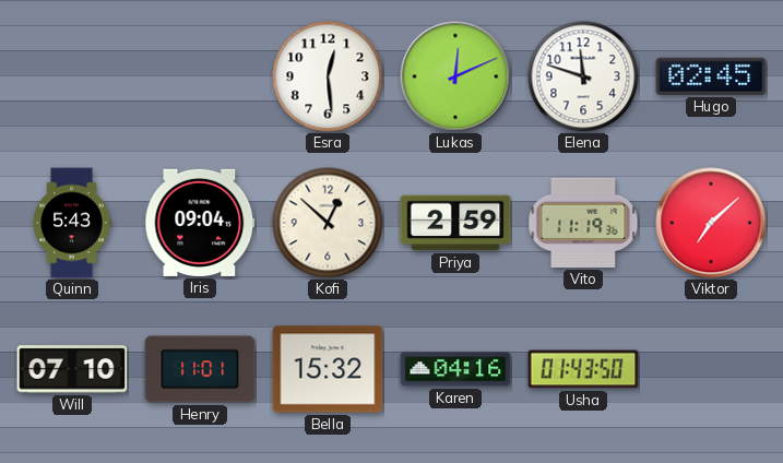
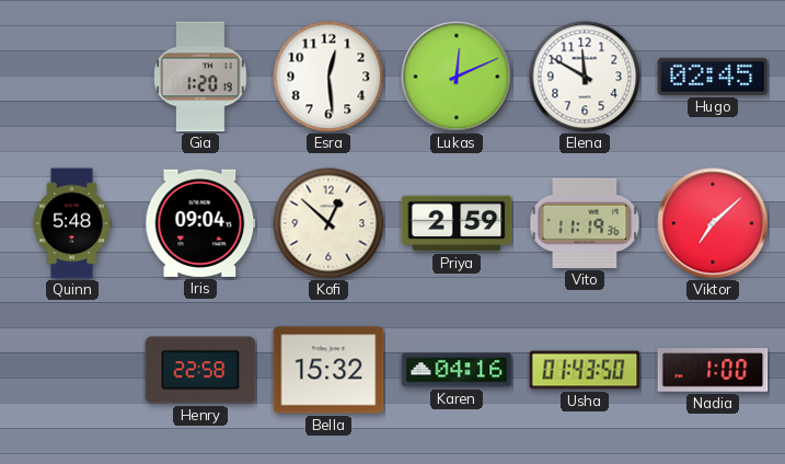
Gia: none -> 1:20
Elena: 11:48 -> 11:50
Quinn: 5:43 -> 5:48
Will: 07:10 -> none
Henry: 11:01 -> 22:58
Nadia: none -> 1:00
